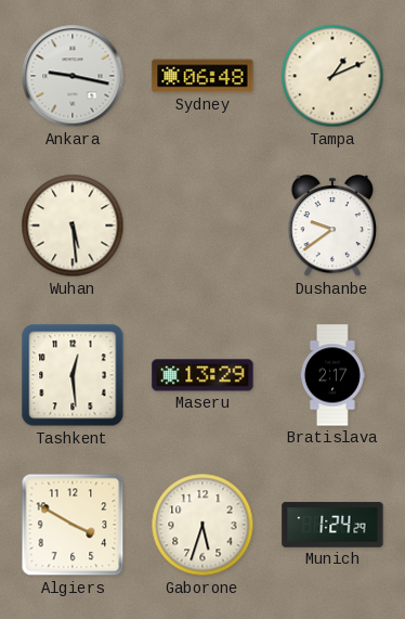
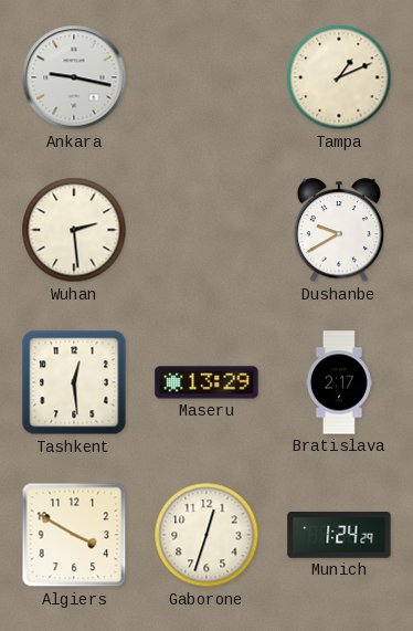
Sydney: 06:48 -> none
Wuhan: 5:29 -> 2:29
Dushanbe: 9:39 -> 9:40
Gaborone: 5:33 -> 12:33
